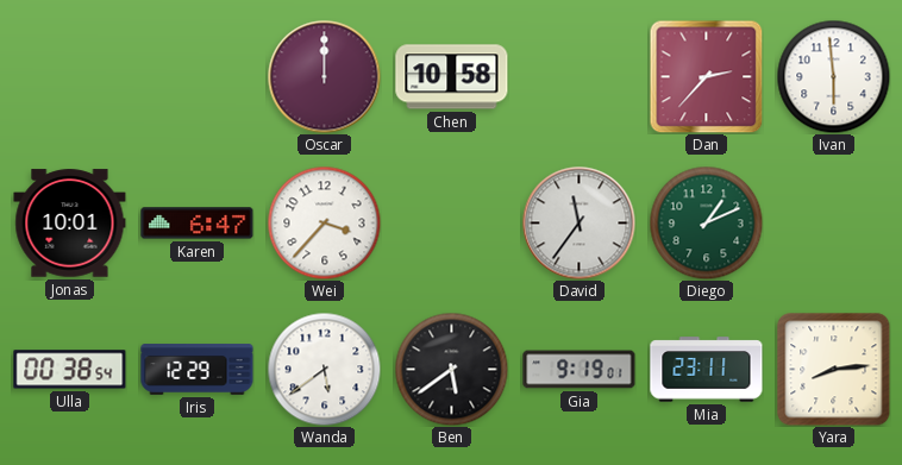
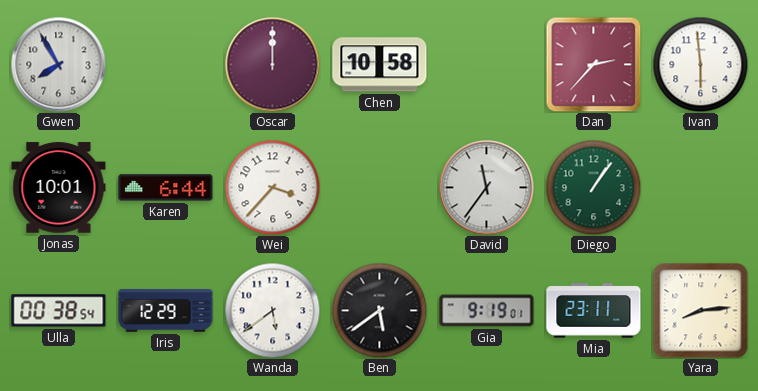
Gwen: none -> 7:55
Karen: 6:47 -> 6:44
Diego: 1:11 -> 1:06
